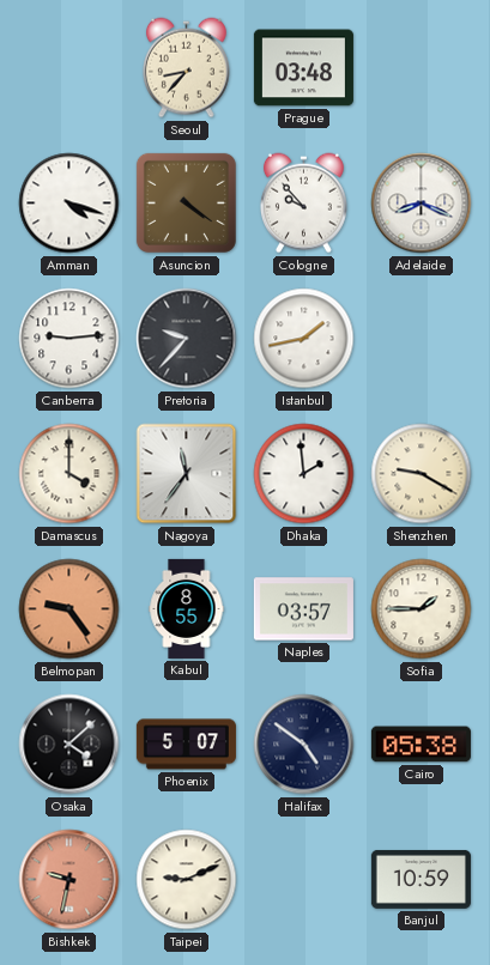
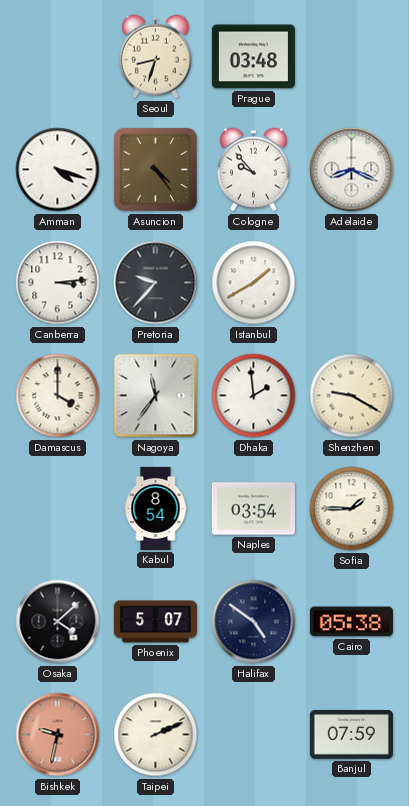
Seoul: 8:37 -> 8:33
Asuncion: 4:21 -> 4:24
Canberra: 9:14 -> 3:14
Istanbul: 1:43 -> 1:40
Belmopan: 9:24 -> none
Kabul: 8:55 -> 8:54
Naples: 03:57 -> 03:54
Taipei: 9:11 -> 2:11
Banjul: 10:59 -> 07:59
